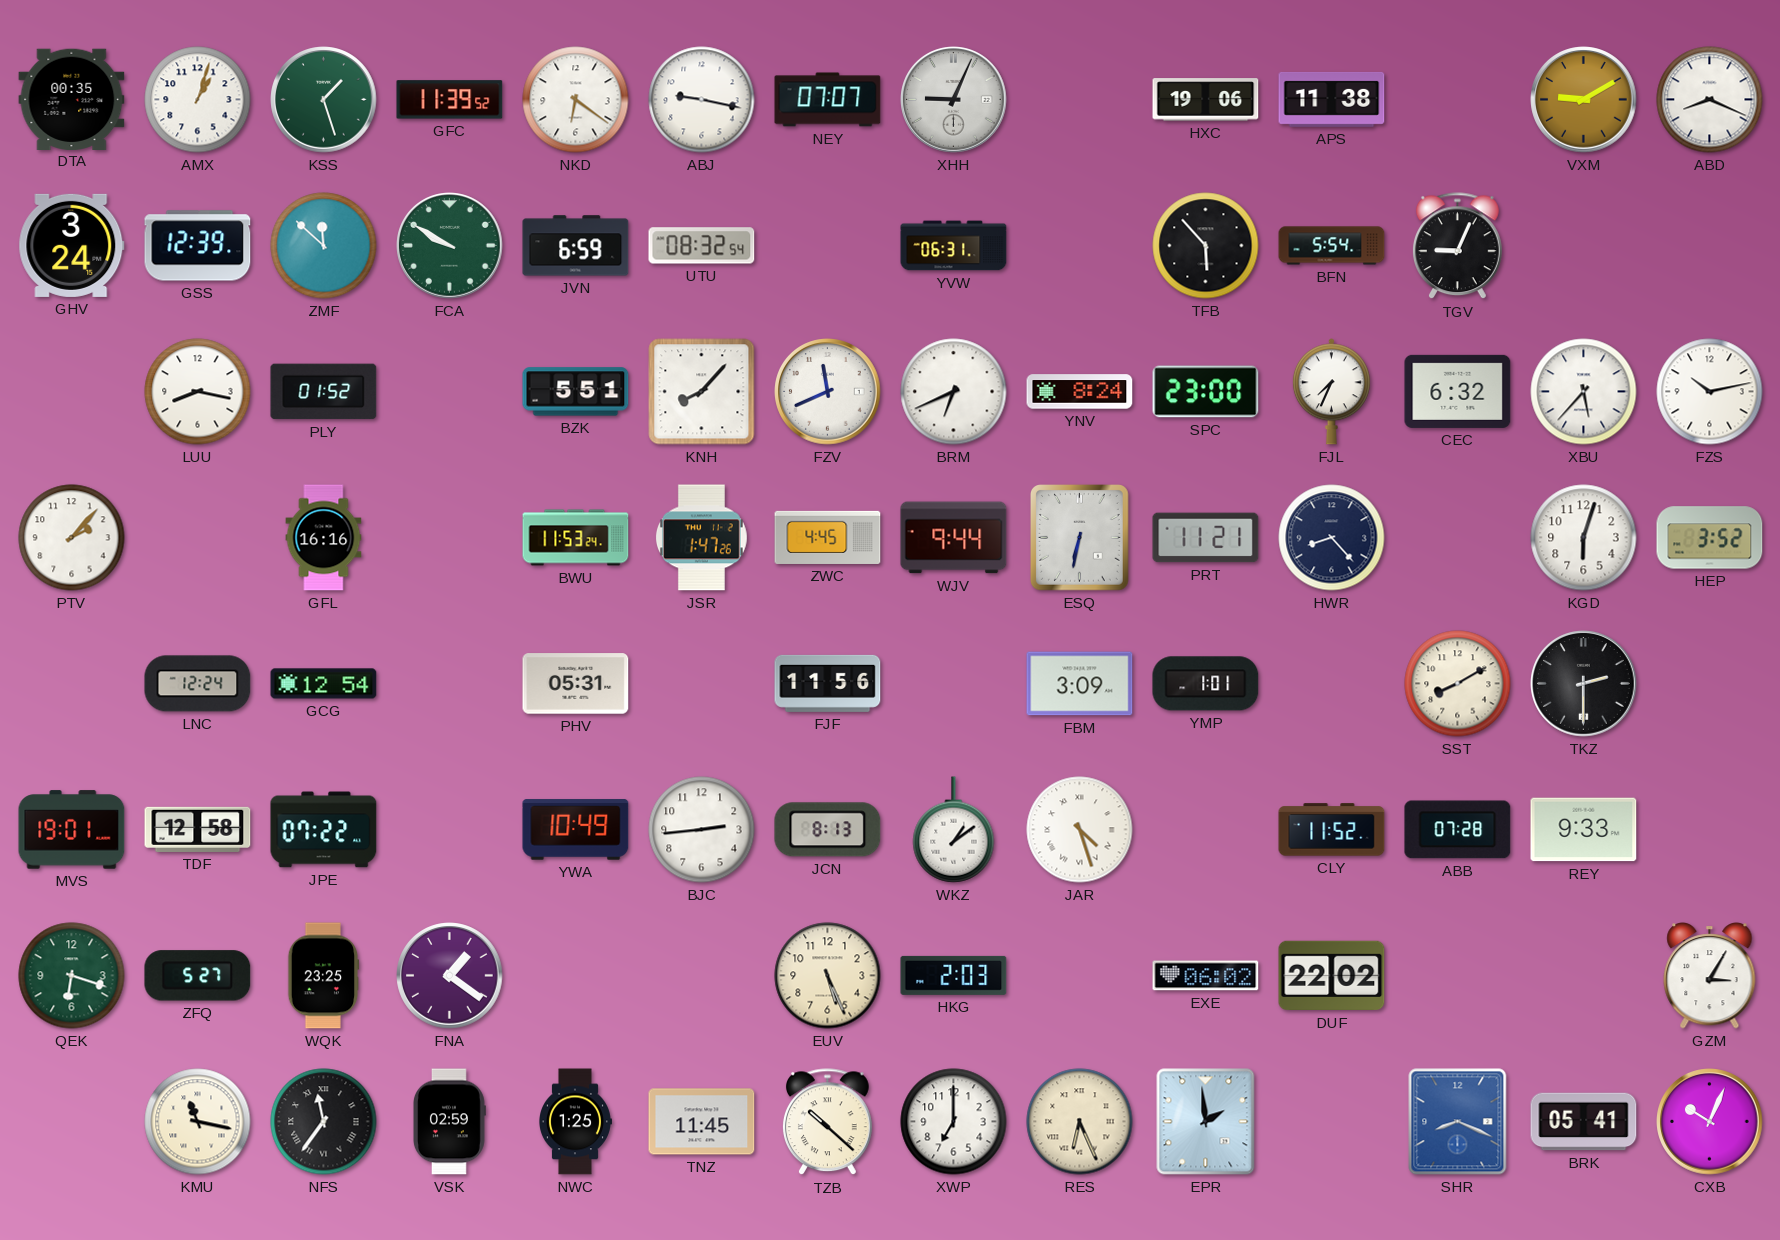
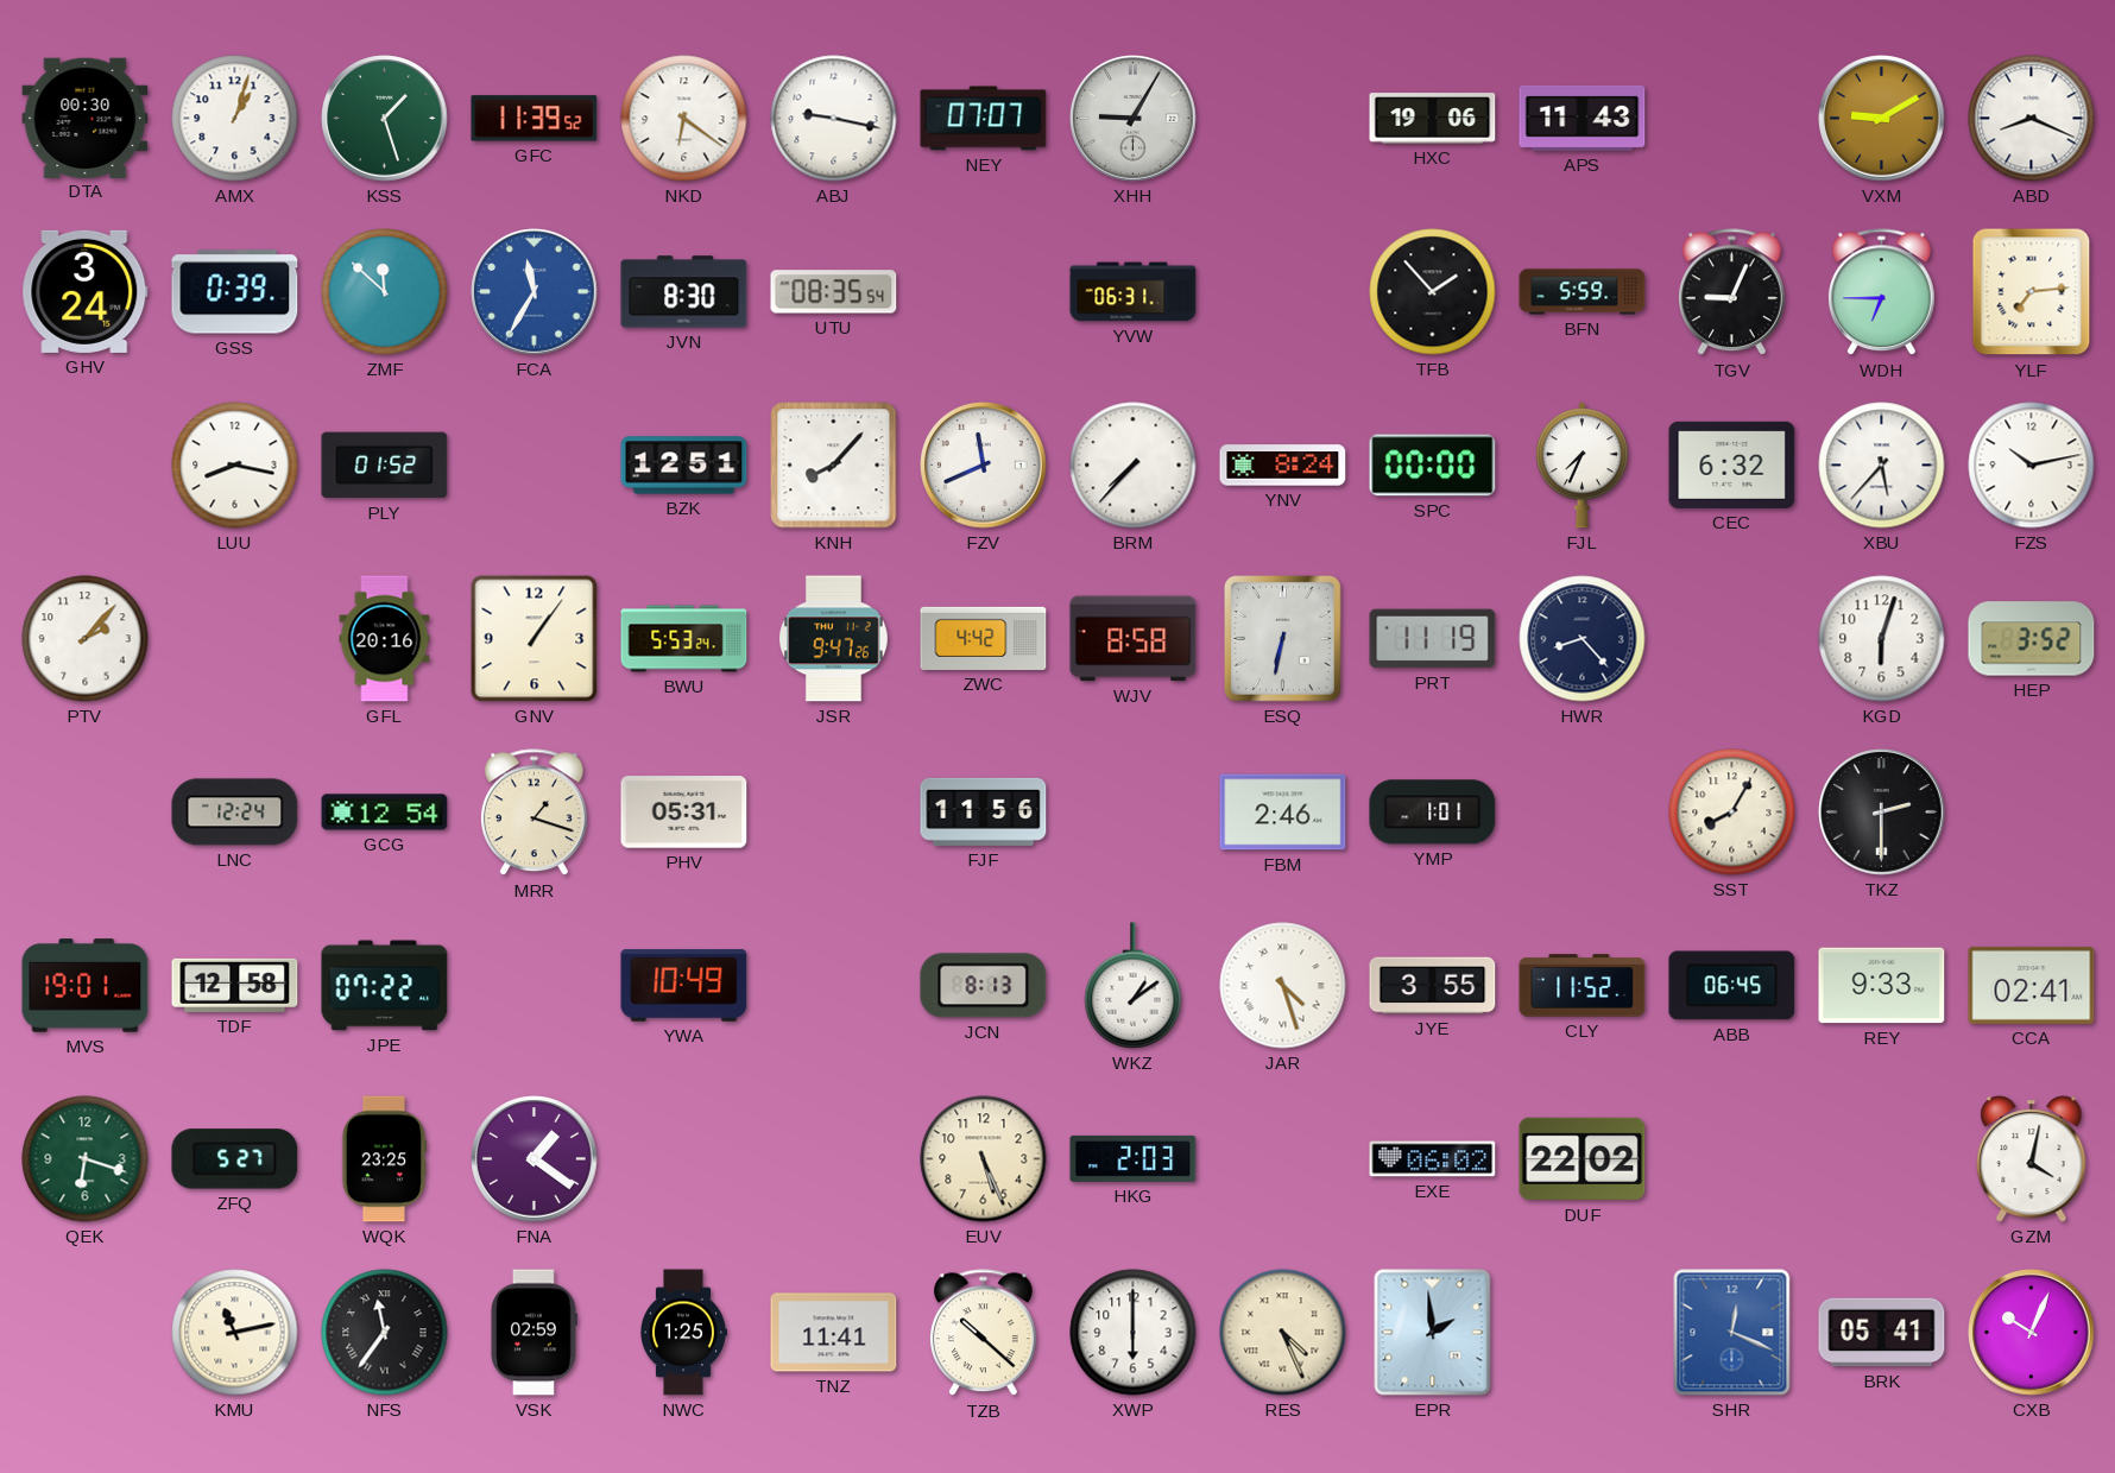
DTA: 00:35 -> 00:30
XHH: 9:04 -> 9:05
APS: 11:38 -> 11:43
GSS: 12:39 -> 0:39
FCA: 9:50 -> 11:35
FCA dial: green -> blue
JVN: 6:59 -> 8:30
UTU: 08:32 -> 08:35
TFB: 5:53 -> 1:53
BFN: 5:54 -> 5:59
WDH: none -> 6:45
YLF: none -> 7:14
BZK: 5:51 -> 12:51
BRM: 6:41 -> 7:37
SPC: 23:00 -> 00:00
GFL: 16:16 -> 20:16
GNV: none -> 1:06
BWU: 11:53 -> 5:53
JSR: 1:47 -> 9:47
ZWC: 4:45 -> 4:42
WJV: 9:44 -> 8:58
PRT: 11:21 -> 11:19
MRR: none -> 1:18
FBM: 3:09 -> 2:46
SST: 8:10 -> 8:05
BJC: 2:44 -> none
JYE: none -> 3:55
ABB: 07:28 -> 06:45
CCA: none -> 02:41
GZM: 3:05 -> 4:02
KMU: 11:17 -> 11:13
TNZ: 11:45 -> 11:41
XWP: 7:00 -> 6:00
RES: 6:26 -> 4:26
SHR: 8:19 -> 12:19
